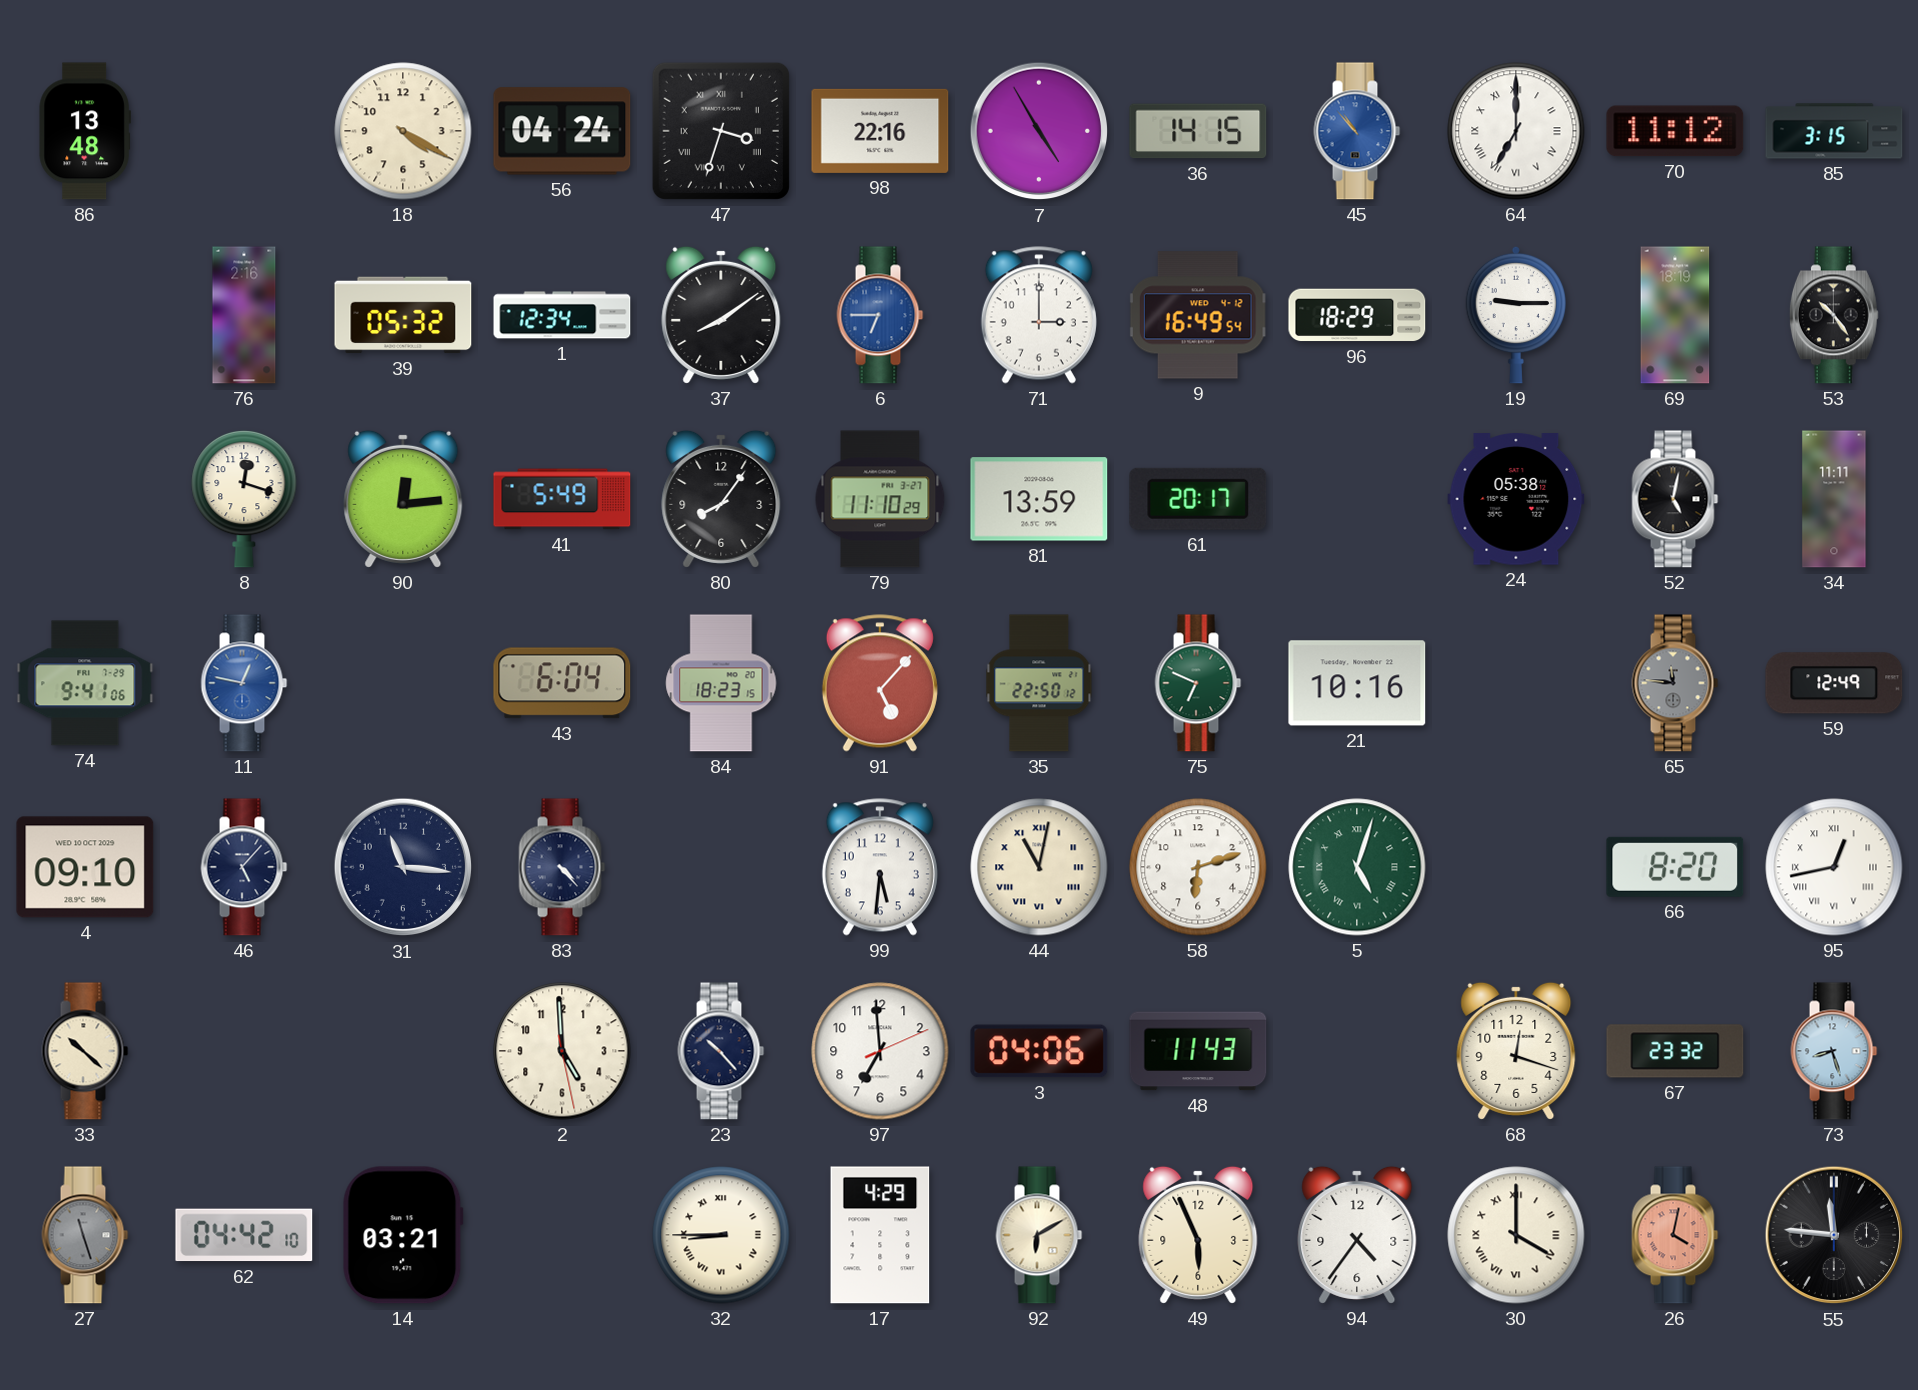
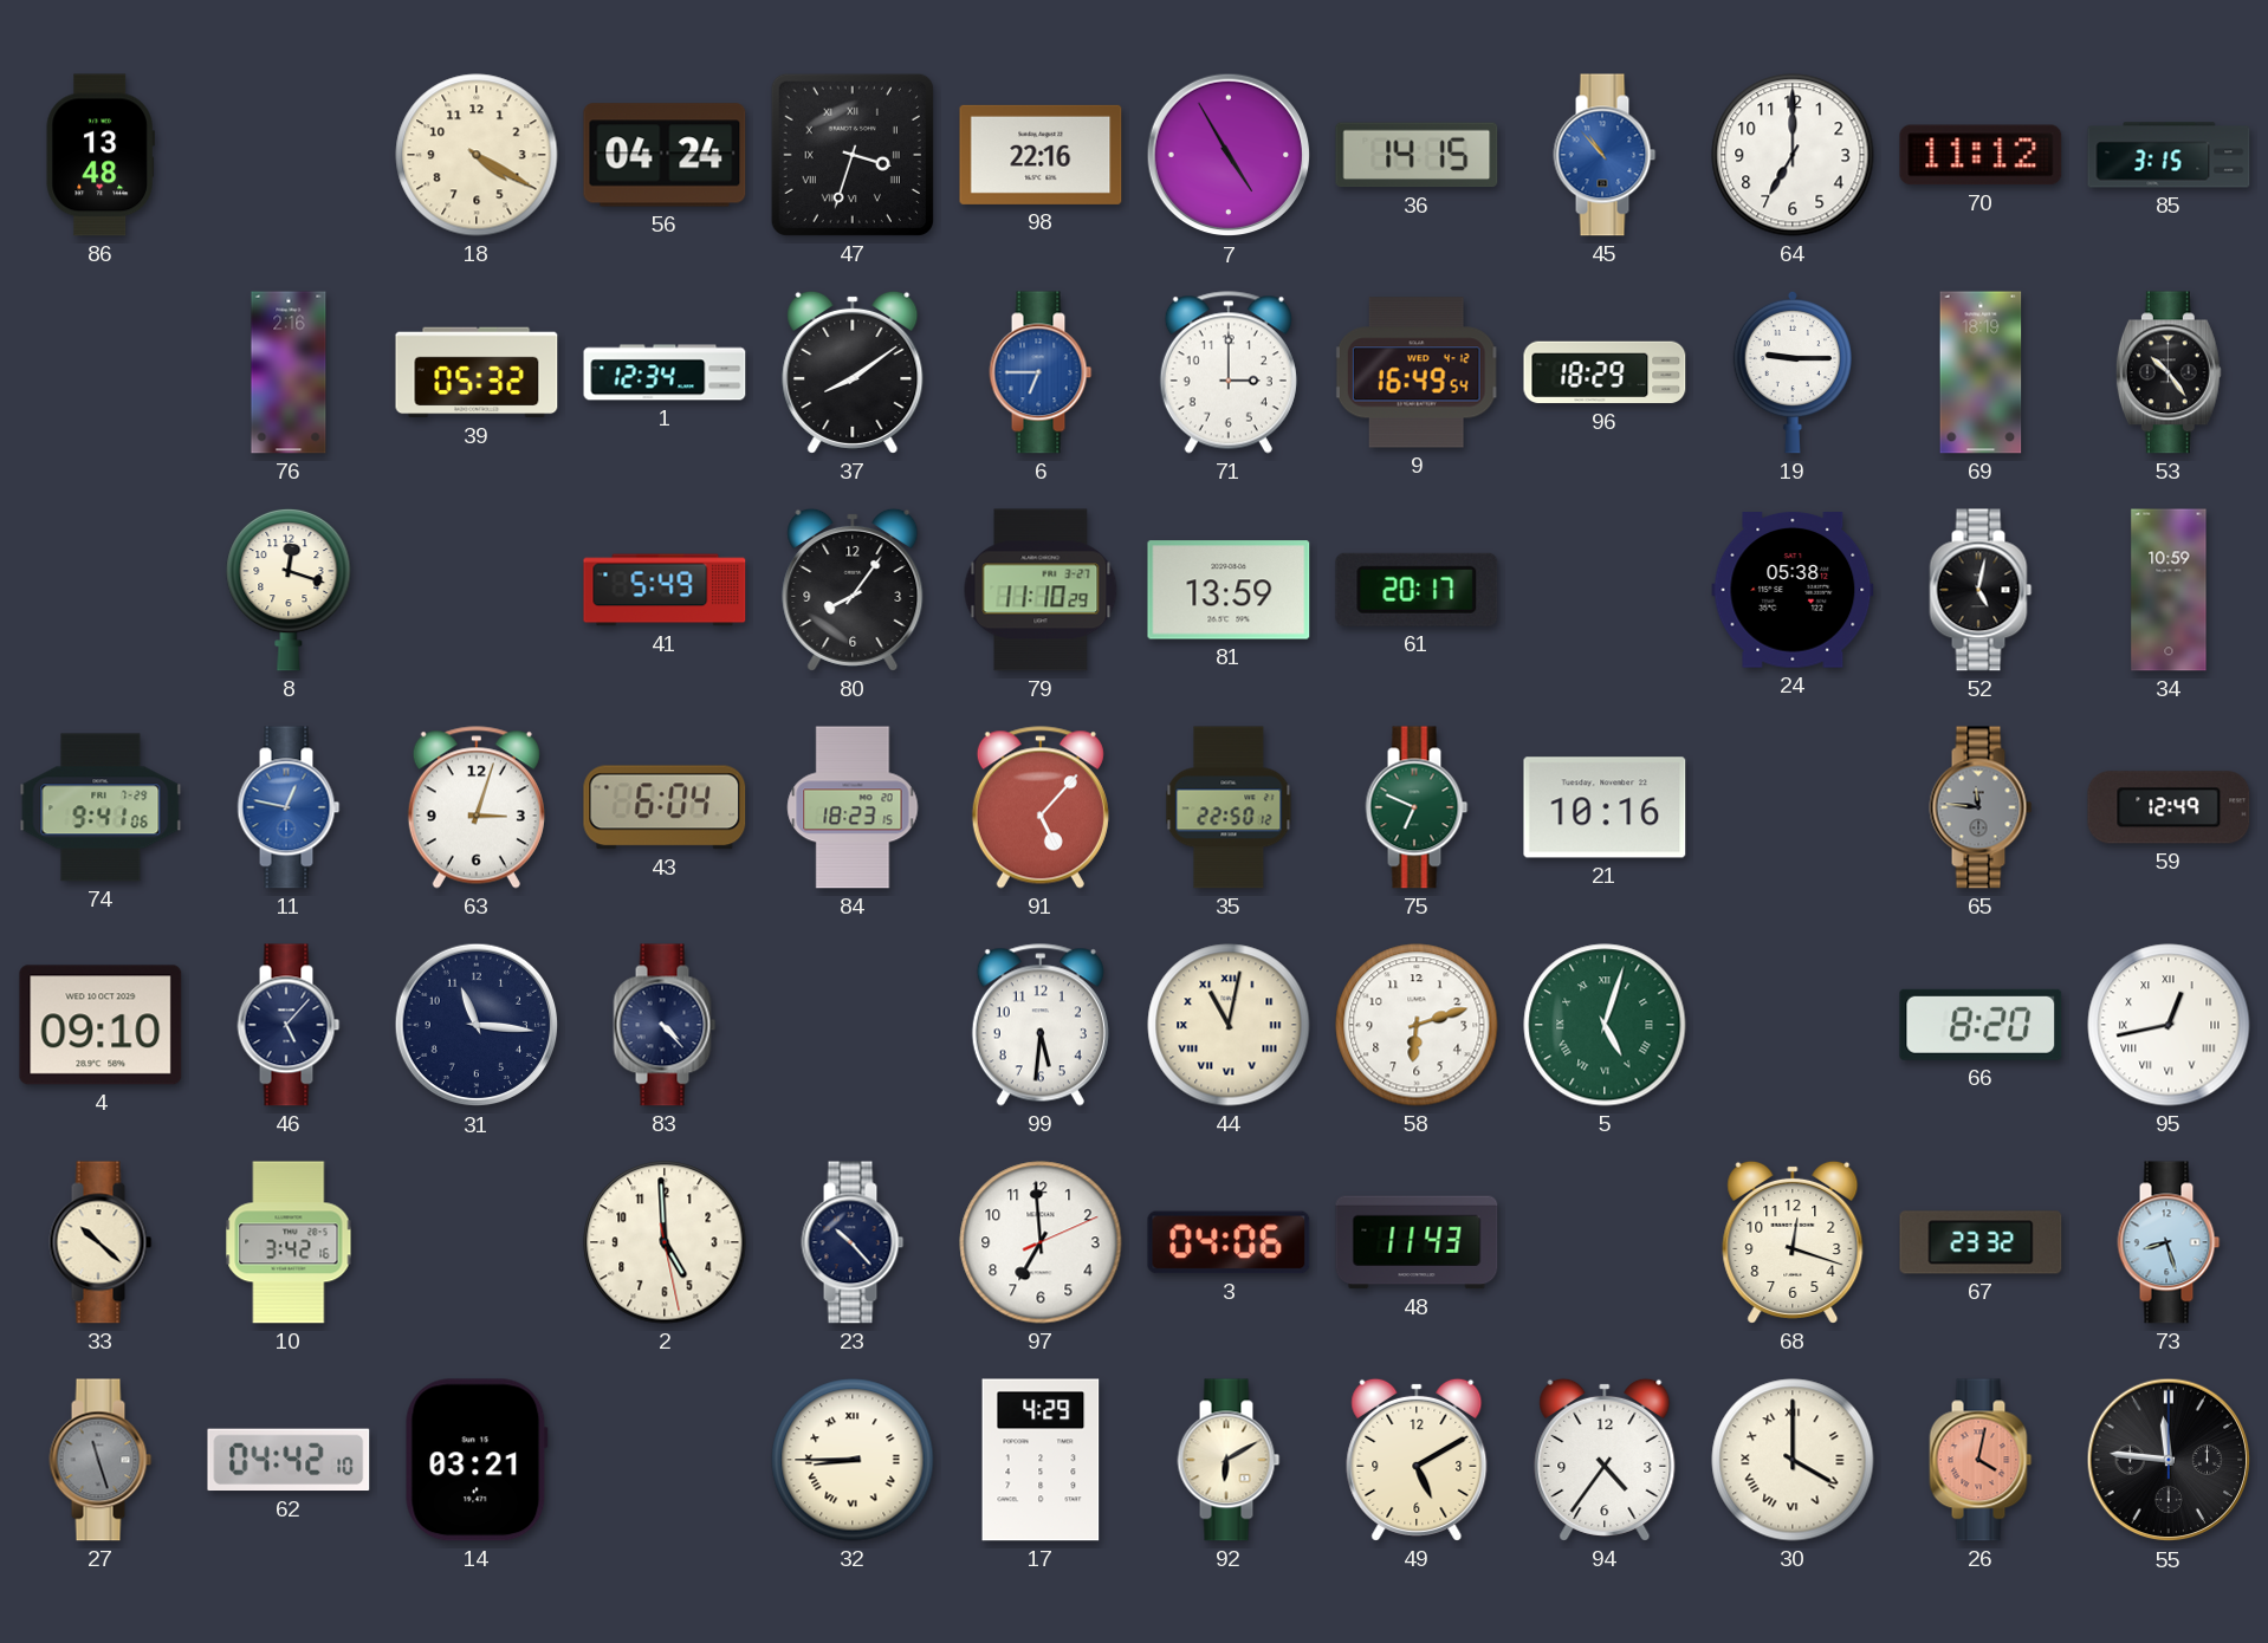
64 numerals: Roman -> Arabic
90: 12:14 -> none
34: 11:11 -> 10:59
63: none -> 3:03
10: none -> 3:42
49: 5:56 -> 5:10
